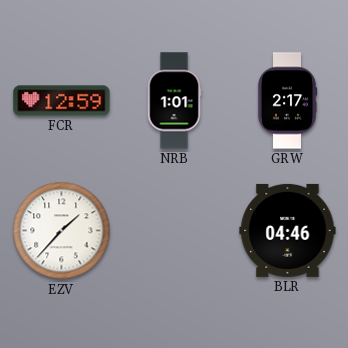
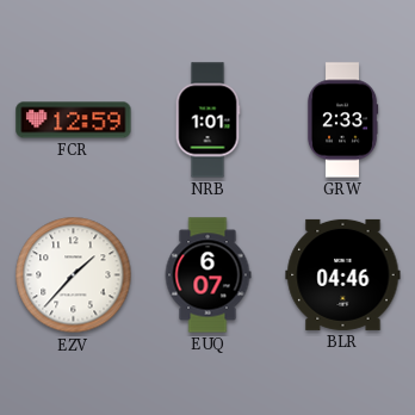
GRW: 2:17 -> 2:33
EUQ: none -> 6:07
